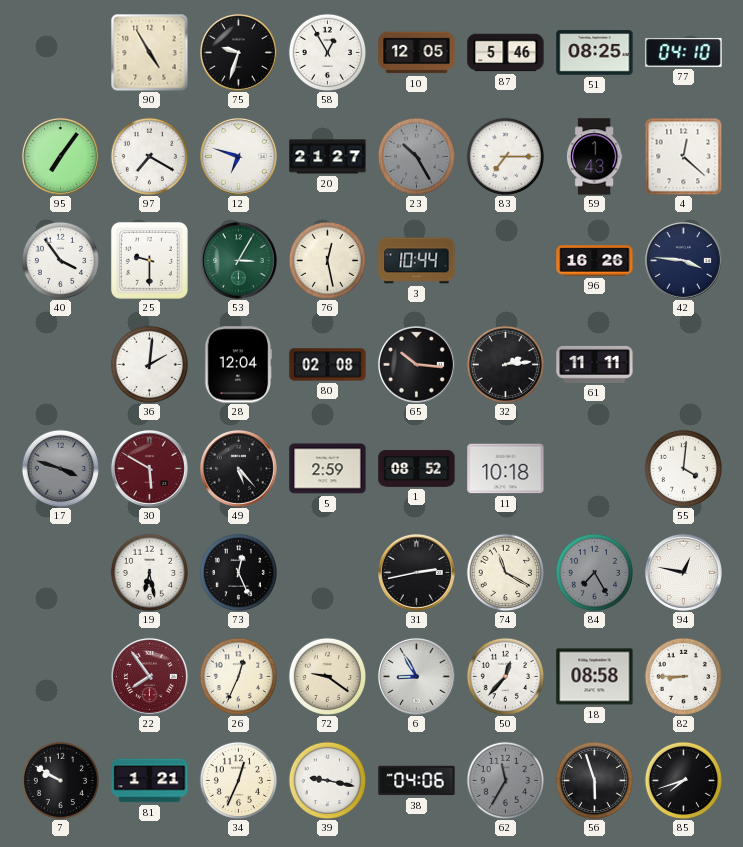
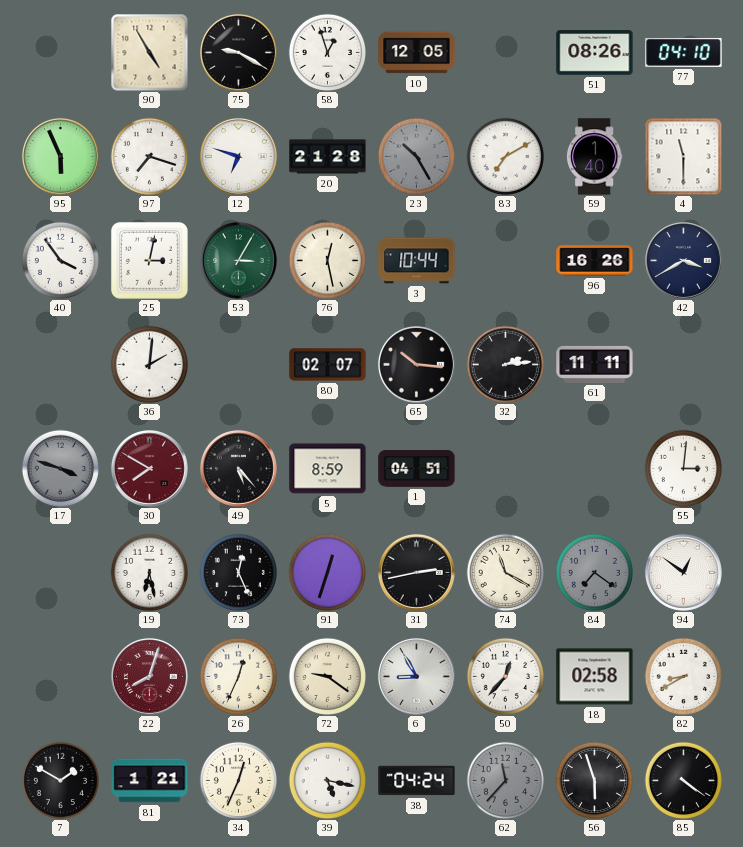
75: 9:33 -> 9:20
58: 12:55 -> 12:57
87: 5:46 -> none
51: 08:25 -> 08:26
95: 7:06 -> 5:56
97: 7:20 -> 7:18
20: 21:27 -> 21:28
83: 7:15 -> 7:10
59: 1:43 -> 1:40
4: 12:22 -> 11:30
25: 9:30 -> 3:02
42: 3:46 -> 3:40
28: 12:04 -> none
80: 02:08 -> 02:07
30: 5:50 -> 7:50
5: 2:59 -> 8:59
1: 08:52 -> 04:51
11: 10:18 -> none
55: 4:01 -> 3:01
91: none -> 12:33
84: 7:25 -> 7:21
94: 12:47 -> 12:51
22: 7:54 -> 8:03
18: 08:58 -> 02:58
82: 8:45 -> 8:40
7: 9:50 -> 1:50
39: 9:17 -> 5:17
38: 04:06 -> 04:24
62: 11:35 -> 11:37
85: 7:42 -> 4:21
